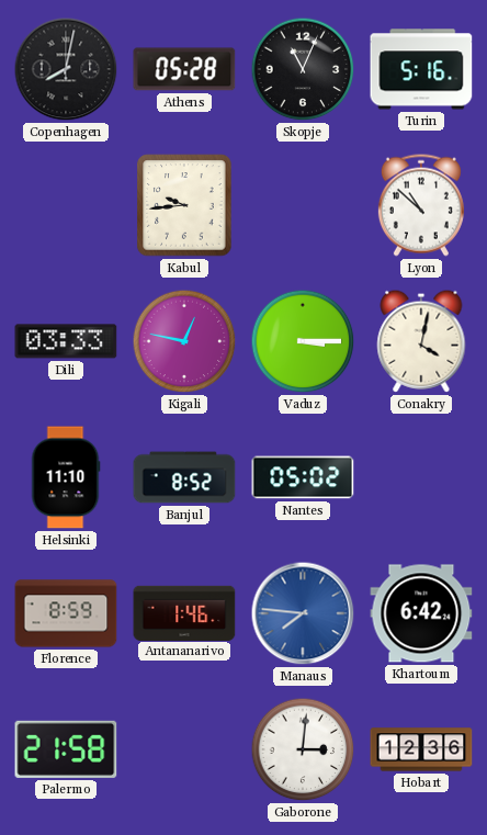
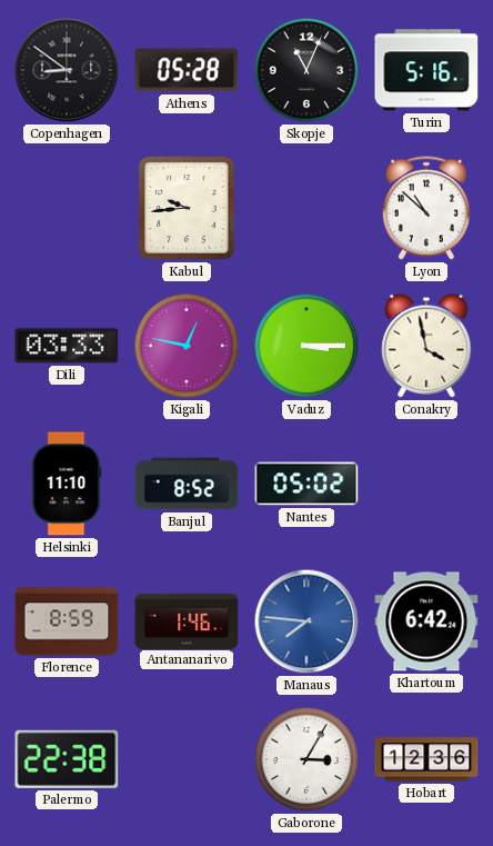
Copenhagen: 8:02 -> 8:51
Conakry: 4:02 -> 3:58
Palermo: 21:58 -> 22:38
Gaborone: 3:01 -> 3:05
